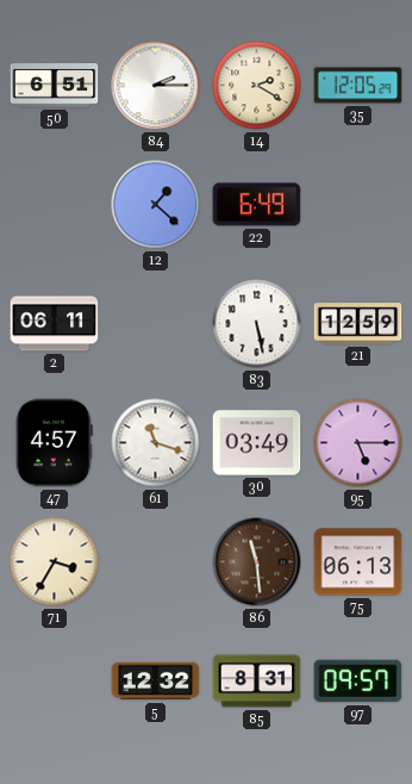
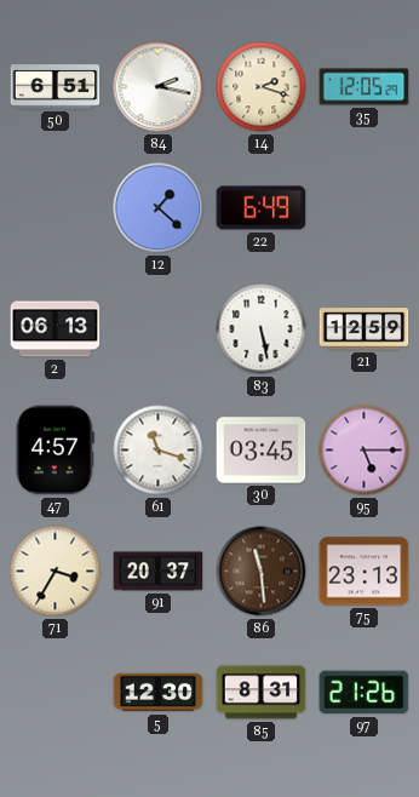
84: 2:15 -> 2:17
14: 2:20 -> 2:18
2: 06:11 -> 06:13
30: 03:49 -> 03:45
91: none -> 20:37
75: 06:13 -> 23:13
5: 12:32 -> 12:30
97: 09:57 -> 21:26
